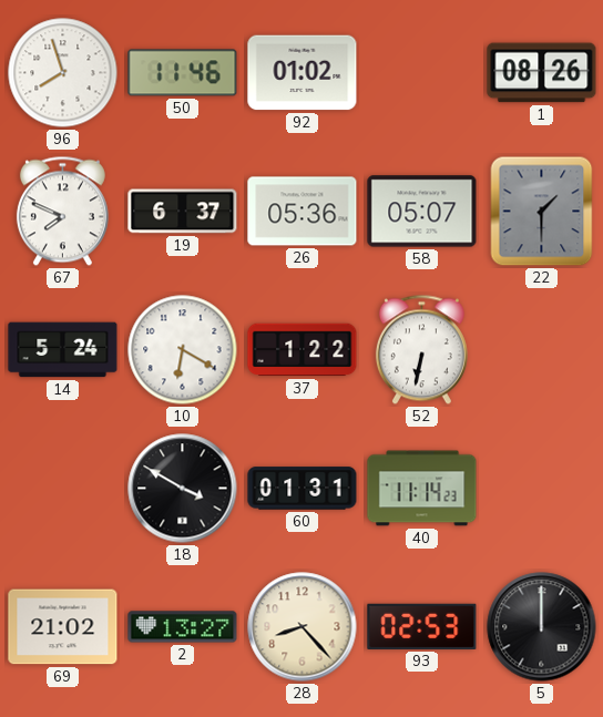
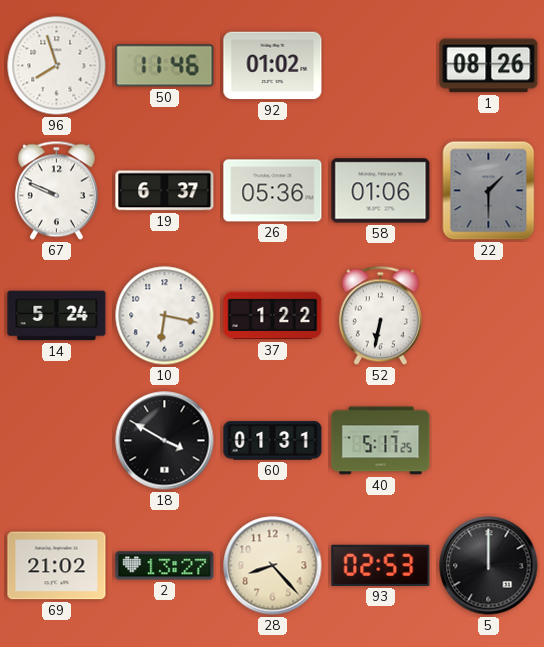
67: 7:49 -> 9:49
58: 05:07 -> 01:06
10: 6:20 -> 6:17
40: 11:14 -> 5:17
